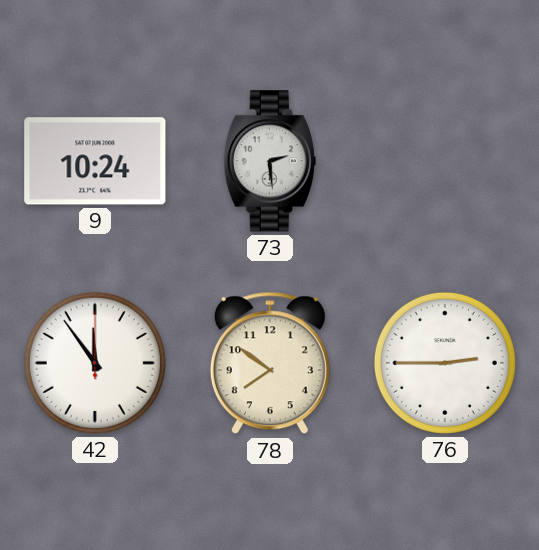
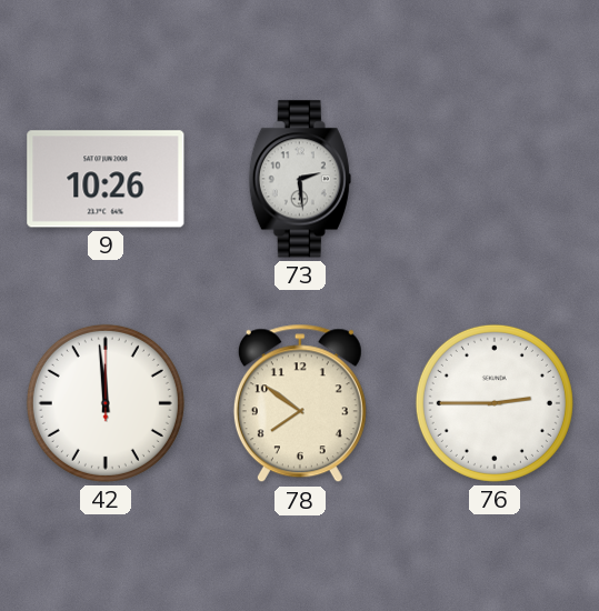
9: 10:24 -> 10:26
42: 11:54 -> 11:59
